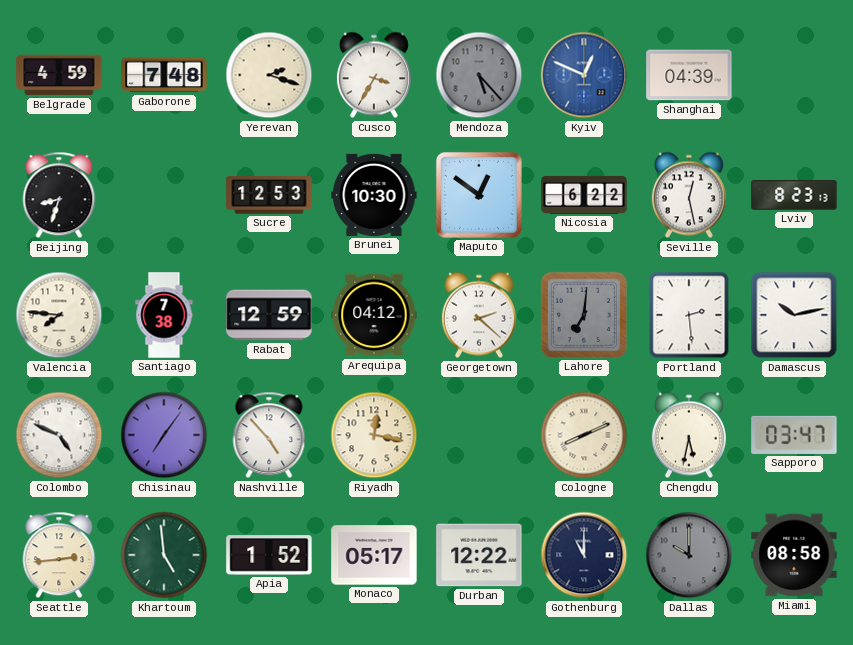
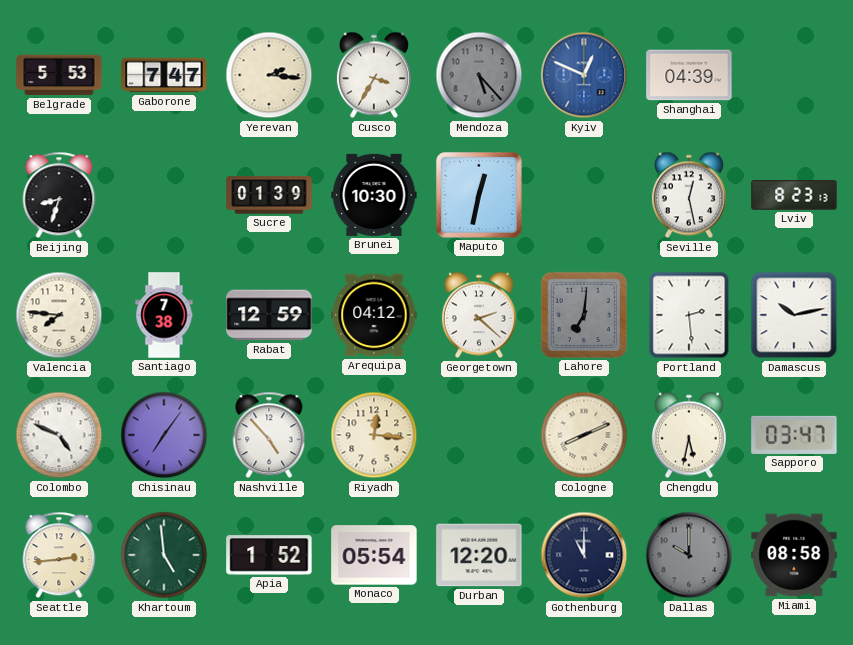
Belgrade: 4:59 -> 5:53
Gaborone: 7:48 -> 7:47
Yerevan: 2:18 -> 2:16
Sucre: 12:53 -> 01:39
Maputo: 12:51 -> 12:32
Nicosia: 6:22 -> none
Riyadh: 12:17 -> 12:16
Monaco: 05:17 -> 05:54
Durban: 12:22 -> 12:20
